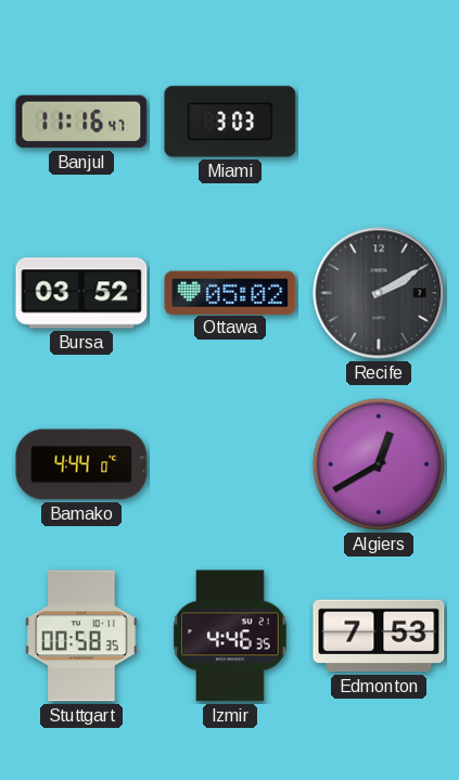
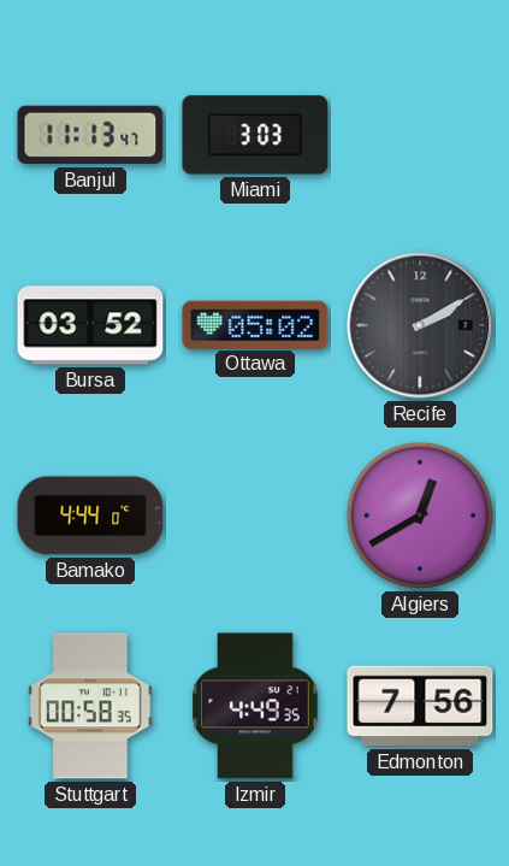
Banjul: 11:16 -> 11:13
Izmir: 4:46 -> 4:49
Edmonton: 7:53 -> 7:56
